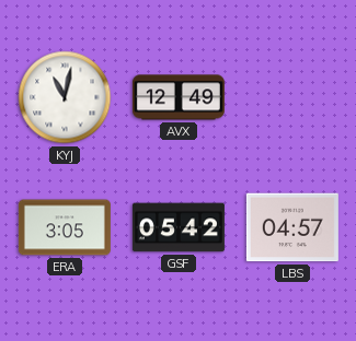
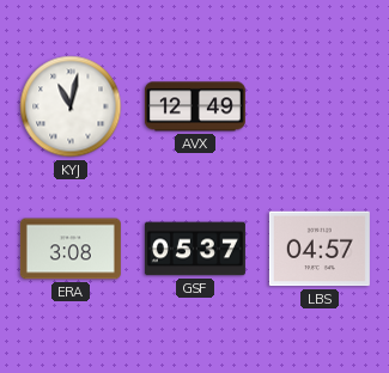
ERA: 3:05 -> 3:08
GSF: 05:42 -> 05:37
